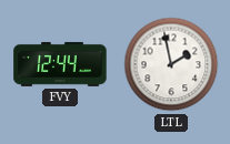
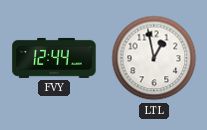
LTL: 1:58 -> 12:58
